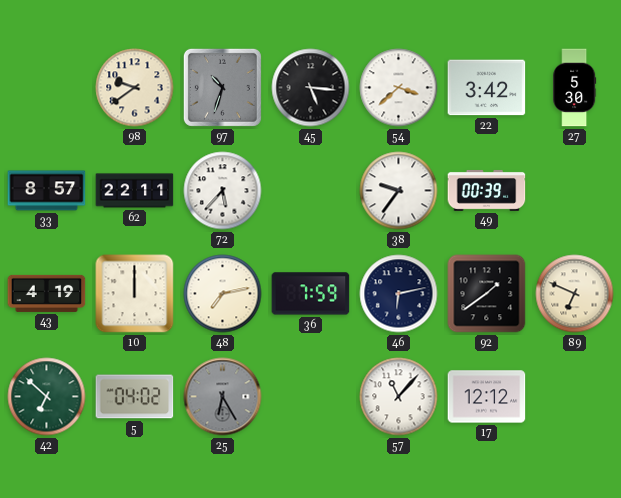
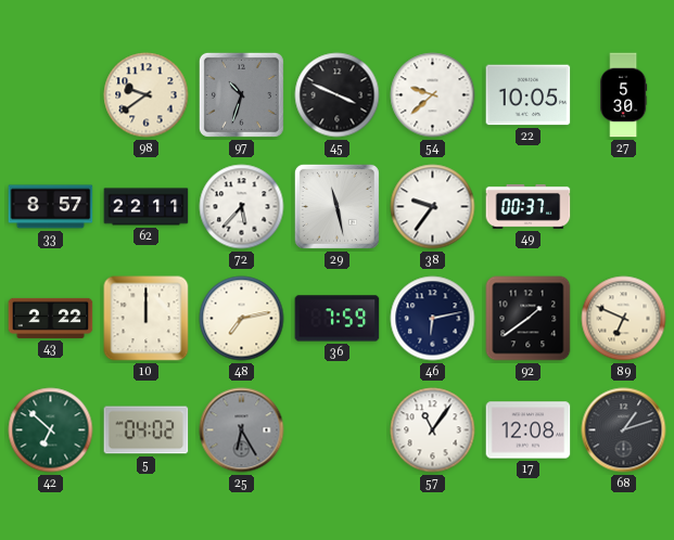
45: 5:16 -> 3:49
54: 3:38 -> 9:38
22: 3:42 -> 10:05
29: none -> 11:28
49: 00:39 -> 00:37
43: 4:19 -> 2:22
57: 11:07 -> 11:06
17: 12:12 -> 12:08
68: none -> 1:12
